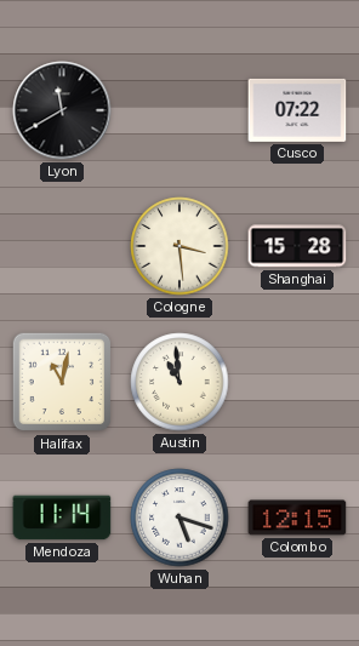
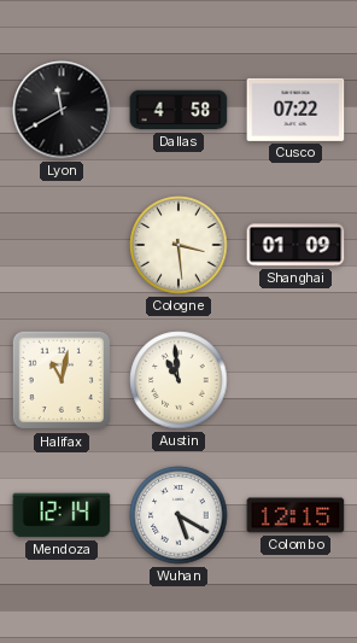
Dallas: none -> 4:58
Shanghai: 15:28 -> 01:09
Mendoza: 11:14 -> 12:14
Wuhan: 5:18 -> 5:20
